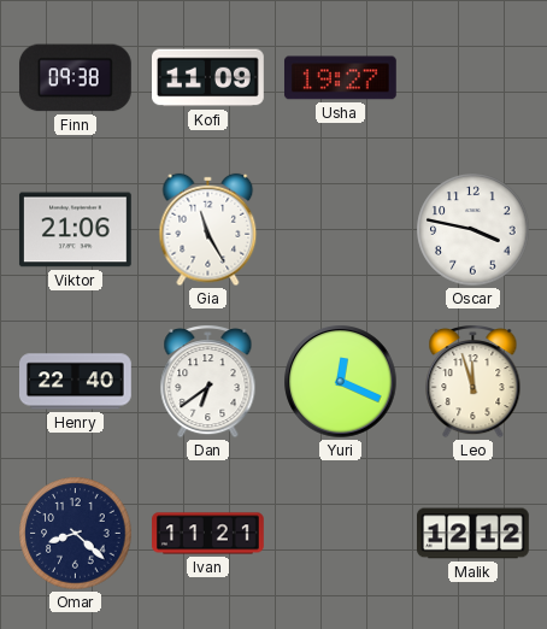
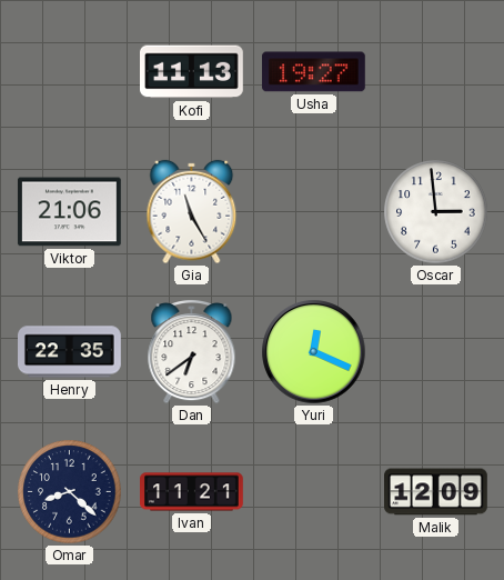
Finn: 09:38 -> none
Kofi: 11:09 -> 11:13
Oscar: 3:47 -> 2:59
Henry: 22:40 -> 22:35
Leo: 11:57 -> none
Malik: 12:12 -> 12:09
